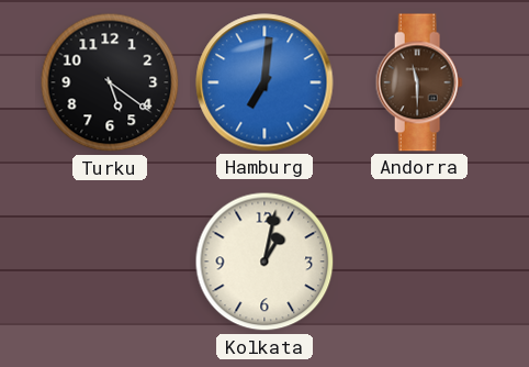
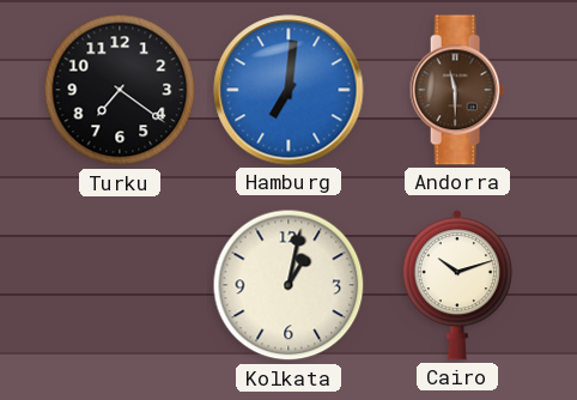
Turku: 5:21 -> 7:21
Cairo: none -> 10:12
